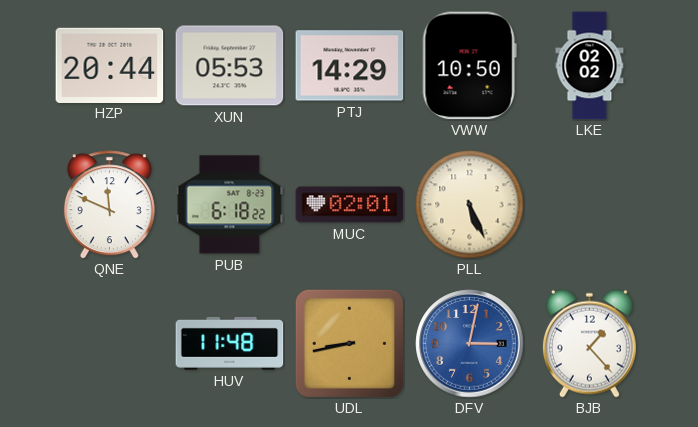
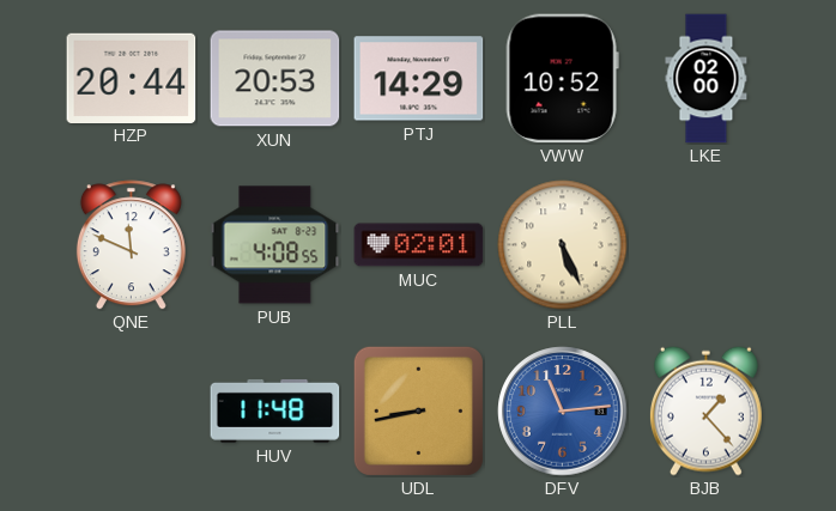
XUN: 05:53 -> 20:53
VWW: 10:50 -> 10:52
LKE: 02:02 -> 02:00
PUB: 6:18 -> 4:08
DFV: 3:02 -> 11:14
